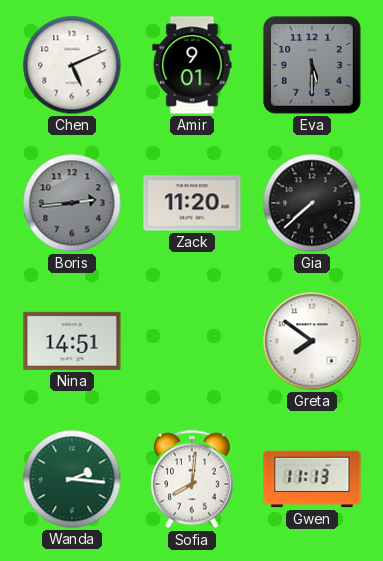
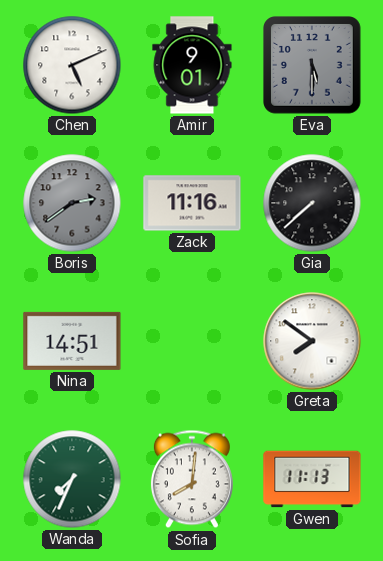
Boris: 2:44 -> 2:39
Zack: 11:20 -> 11:16
Wanda: 2:16 -> 7:34
